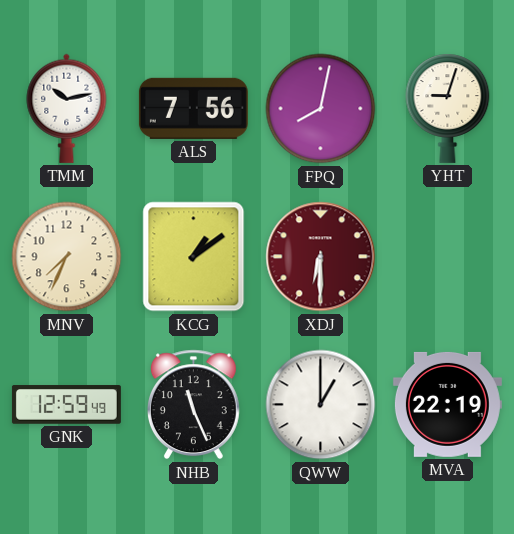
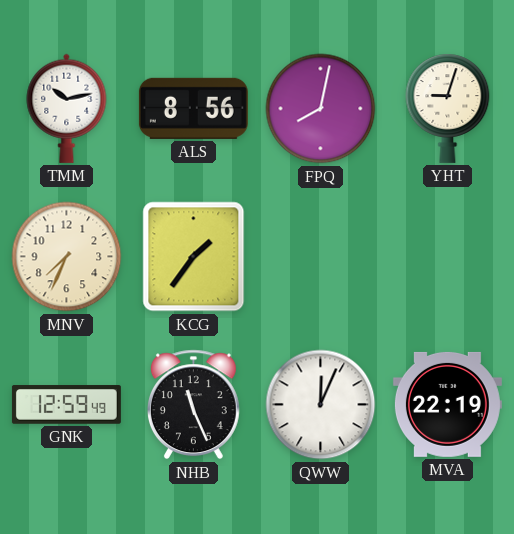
ALS: 7:56 -> 8:56
KCG: 1:09 -> 1:36
XDJ: 6:30 -> none
QWW: 1:00 -> 12:04
